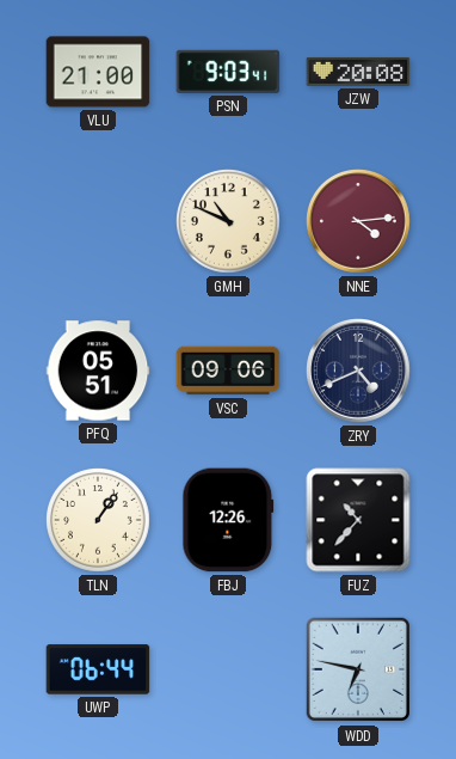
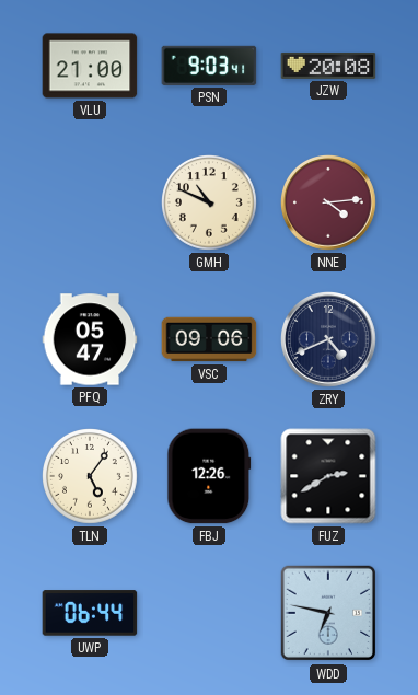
PFQ: 05:51 -> 05:47
TLN: 1:06 -> 5:06
FUZ: 10:37 -> 2:40
